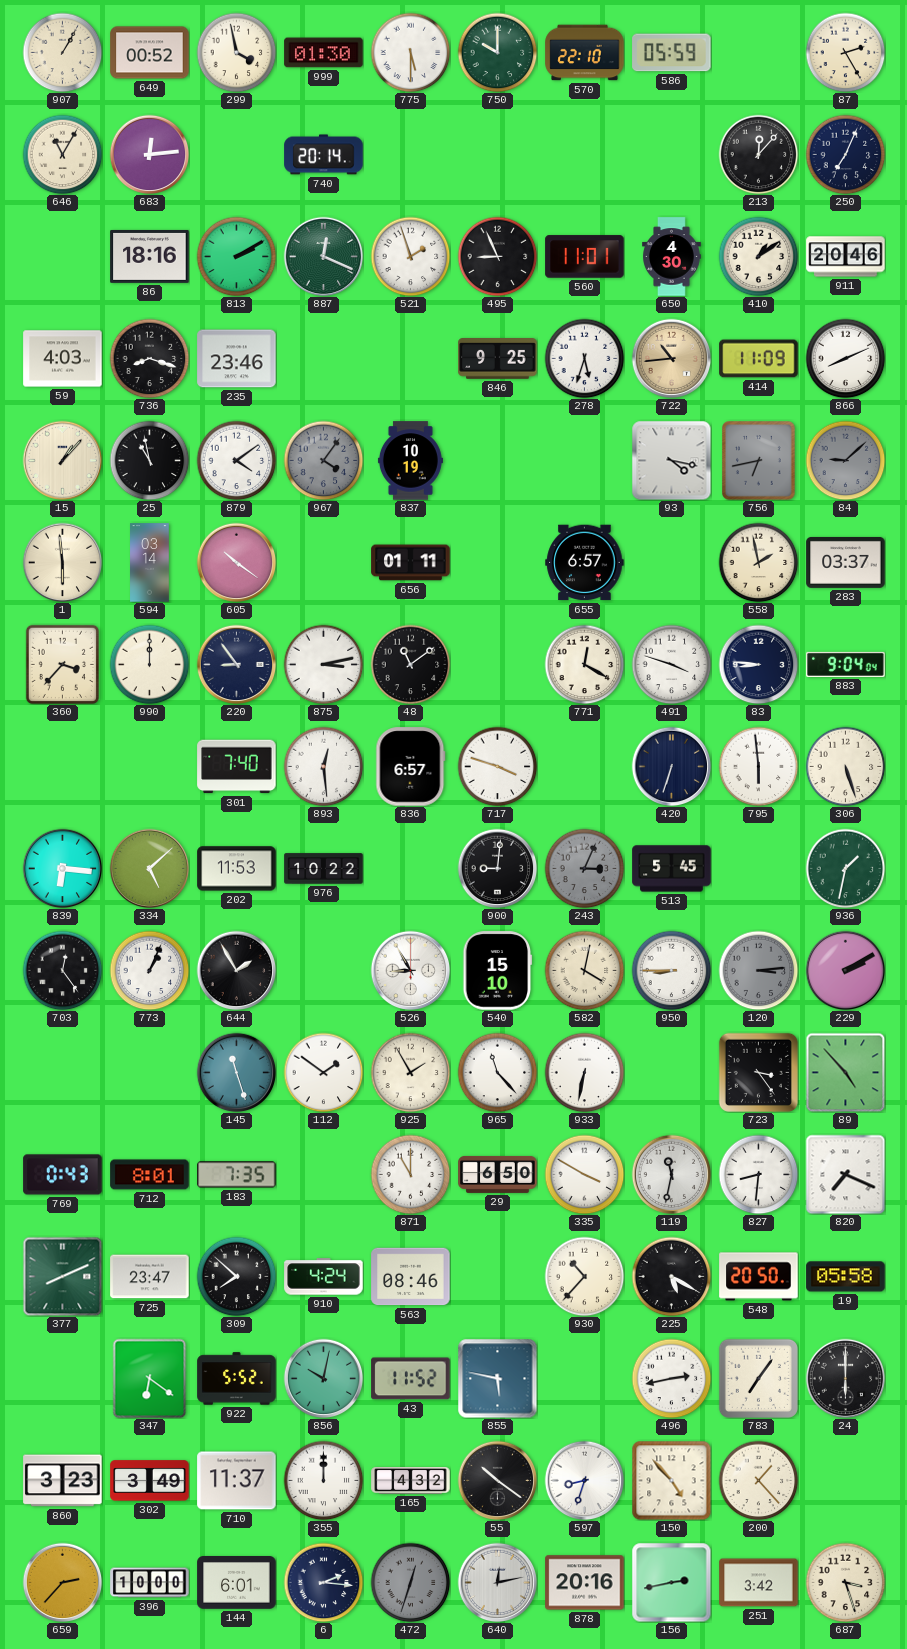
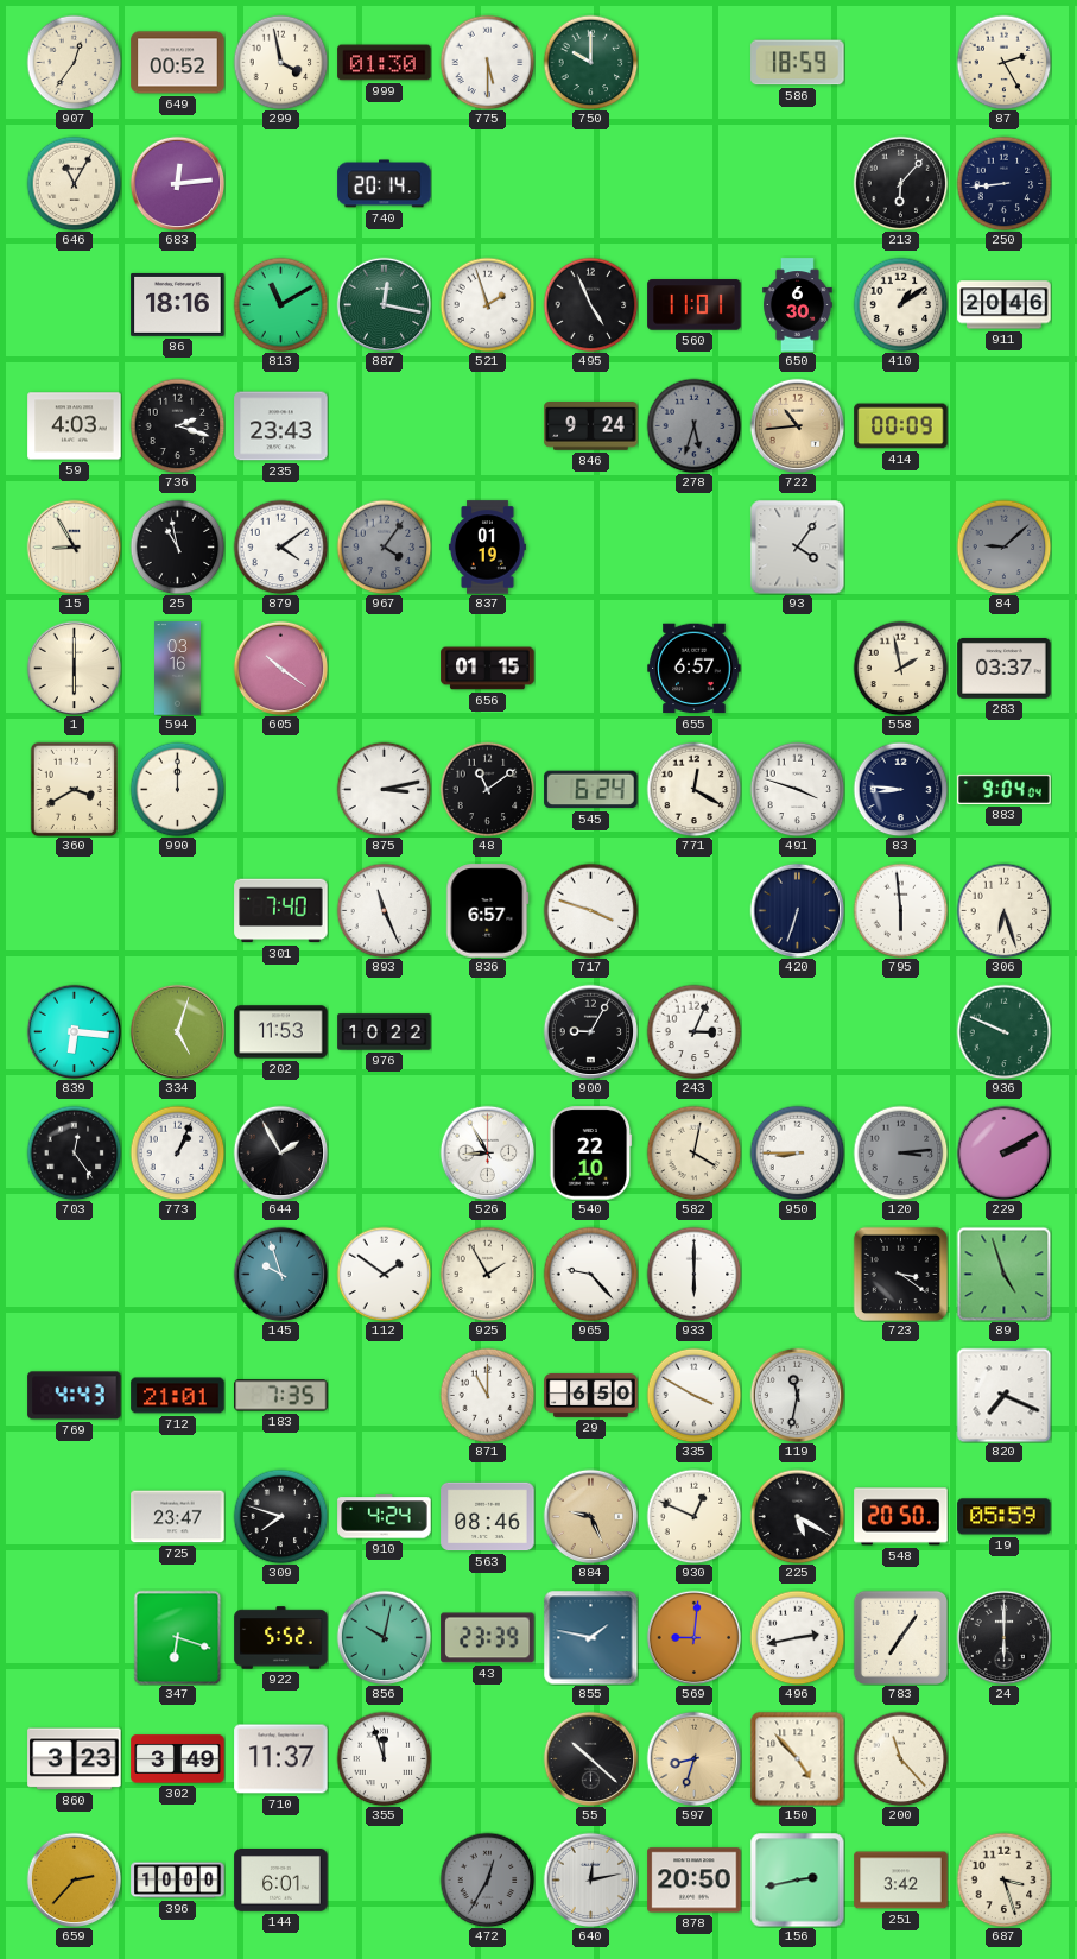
907: 1:05 -> 12:36
570: 22:10 -> none
586: 05:59 -> 18:59
213: 12:07 -> 6:07
250: 7:04 -> 8:44
813: 2:10 -> 11:10
887: 12:19 -> 12:17
495: 8:56 -> 4:56
650: 4:30 -> 6:30
736: 8:18 -> 2:18
235: 23:46 -> 23:43
846: 9:25 -> 9:24
278 dial: white -> grey
414: 11:09 -> 00:09
866: 8:11 -> none
15: 1:07 -> 8:55
837: 10:19 -> 01:19
93: 4:17 -> 4:06
756: 6:43 -> none
1: 5:59 -> 6:00
594: 03:14 -> 03:16
656: 01:11 -> 01:15
360: 3:37 -> 3:40
220: 8:54 -> none
545: none -> 6:24
893: 12:29 -> 11:26
306: 5:27 -> 6:27
334: 5:08 -> 5:03
900: 9:01 -> 9:05
243 dial: grey -> white
513: 5:45 -> none
936: 1:32 -> 9:49
540: 15:10 -> 22:10
145: 11:27 -> 9:57
965: 11:23 -> 9:23
933: 6:32 -> 6:00
723: 3:24 -> 3:21
89: 4:53 -> 4:57
769: 0:43 -> 4:43
712: 8:01 -> 21:01
827: 8:31 -> none
377: 8:11 -> none
309: 7:52 -> 7:48
884: none -> 9:26
930: 10:37 -> 12:49
19: 05:58 -> 05:59
347: 6:21 -> 6:18
43: 11:52 -> 23:39
855: 5:47 -> 1:47
569: none -> 9:01
355: 12:00 -> 11:57
165: 4:32 -> none
55: 10:21 -> 10:22
597 dial: white -> champagne
200: 1:23 -> 11:23
6: 2:16 -> none
472: 12:33 -> 12:35
878: 20:16 -> 20:50
